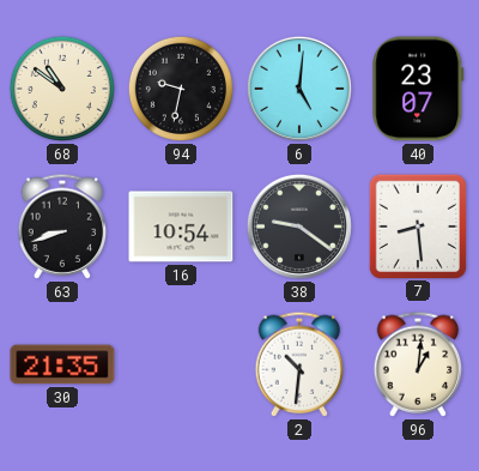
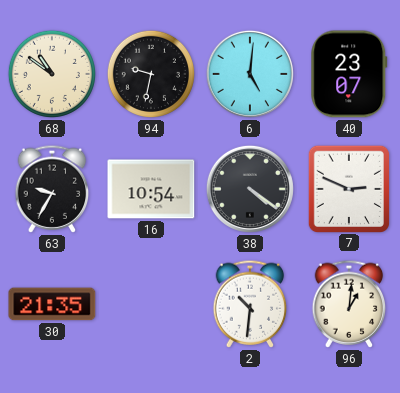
63: 8:42 -> 9:35
38: 9:21 -> 4:21
7: 8:29 -> 2:49
